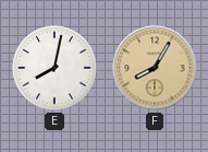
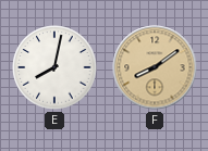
F: 8:05 -> 8:09
